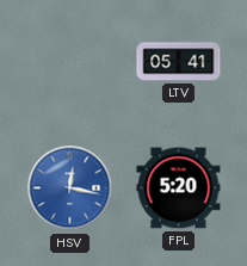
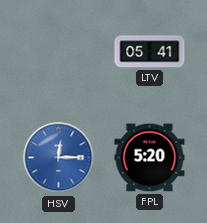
HSV: 12:17 -> 12:15
